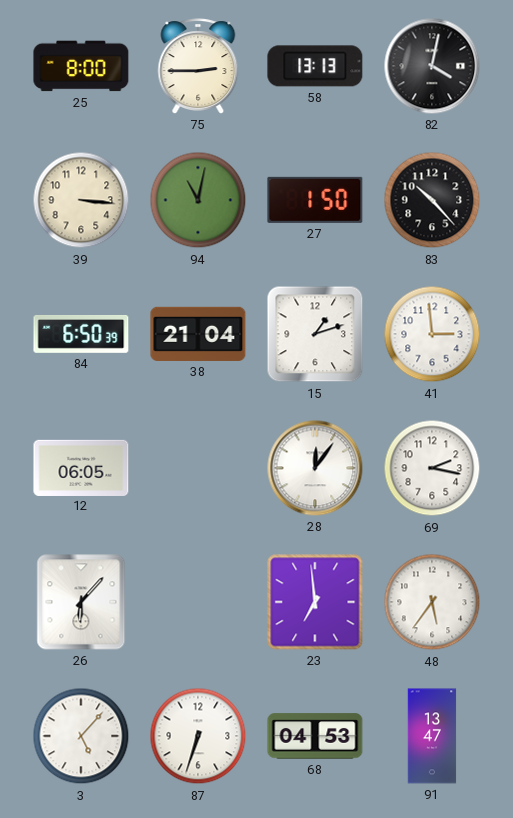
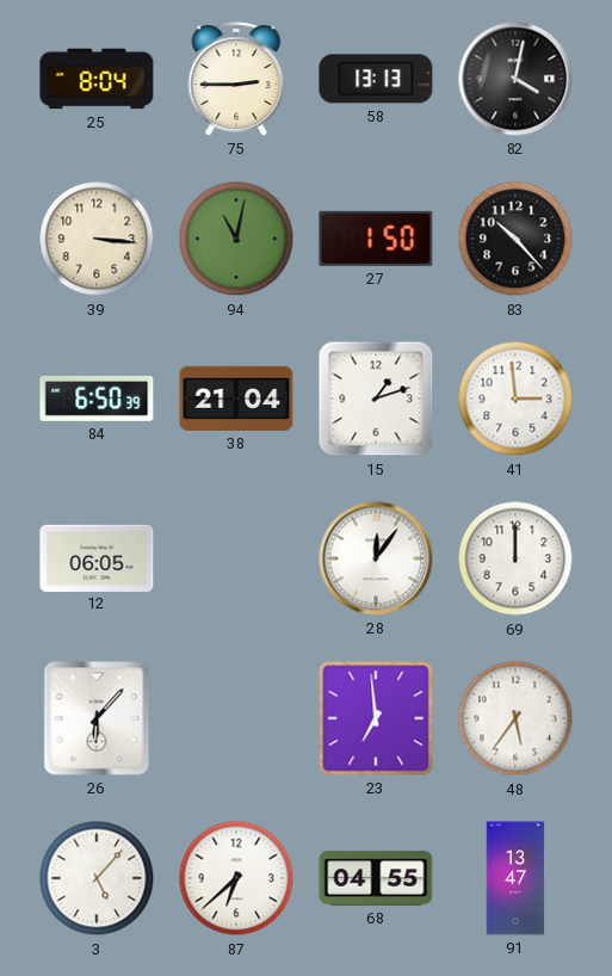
25: 8:00 -> 8:04
69: 2:17 -> 12:00
87: 6:33 -> 6:38
68: 04:53 -> 04:55
